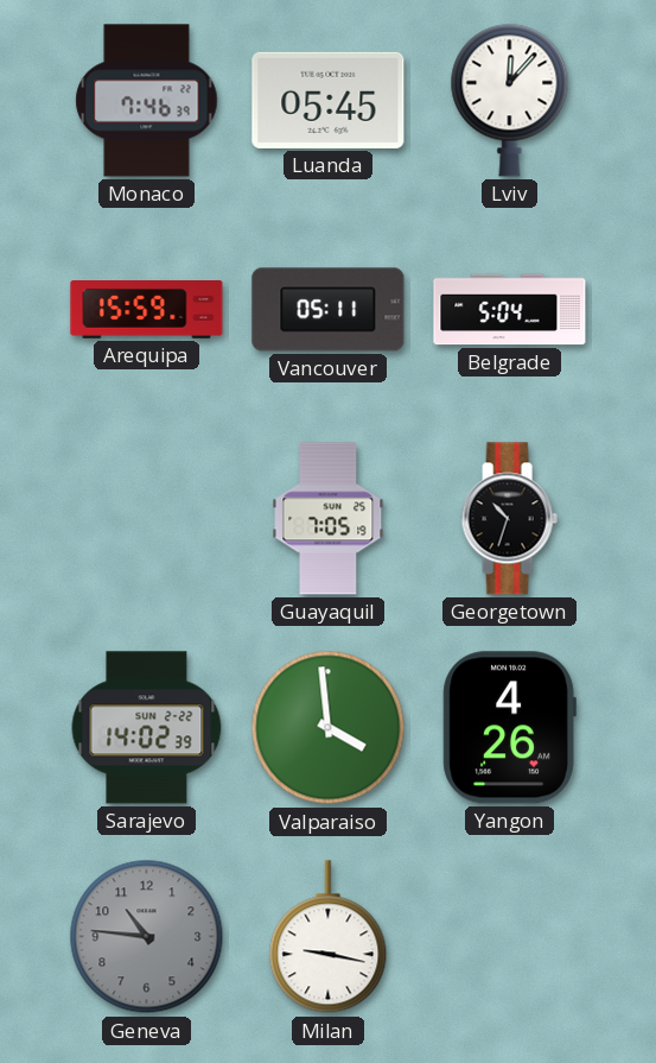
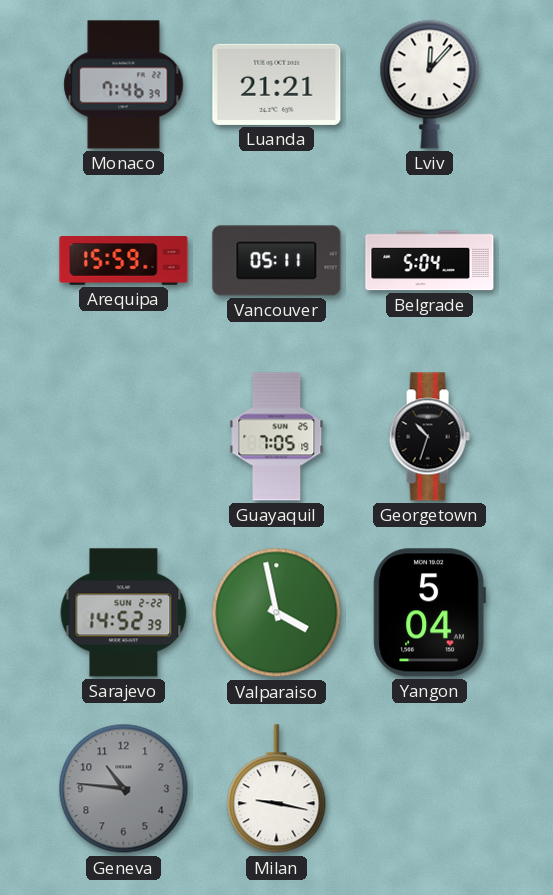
Luanda: 05:45 -> 21:21
Sarajevo: 14:02 -> 14:52
Valparaiso: 3:59 -> 3:58
Yangon: 4:26 -> 5:04
